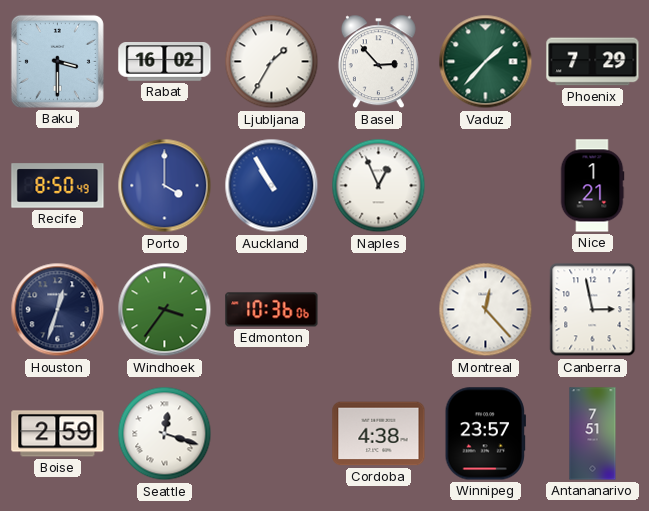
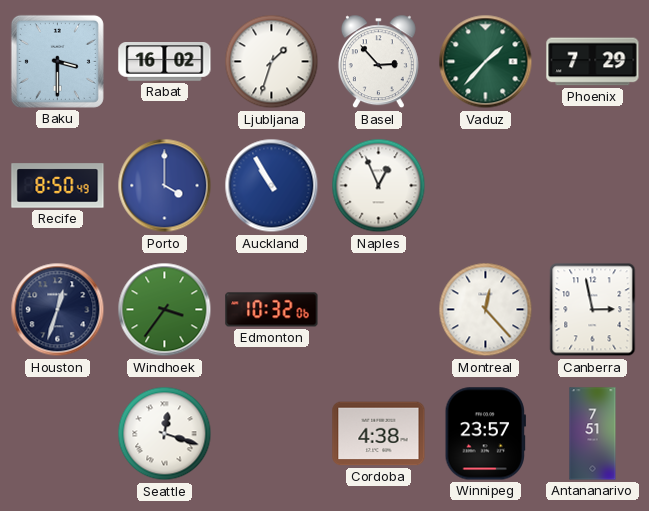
Ljubljana: 1:35 -> 1:33
Nice: 1:21 -> none
Edmonton: 10:36 -> 10:32
Boise: 2:59 -> none
